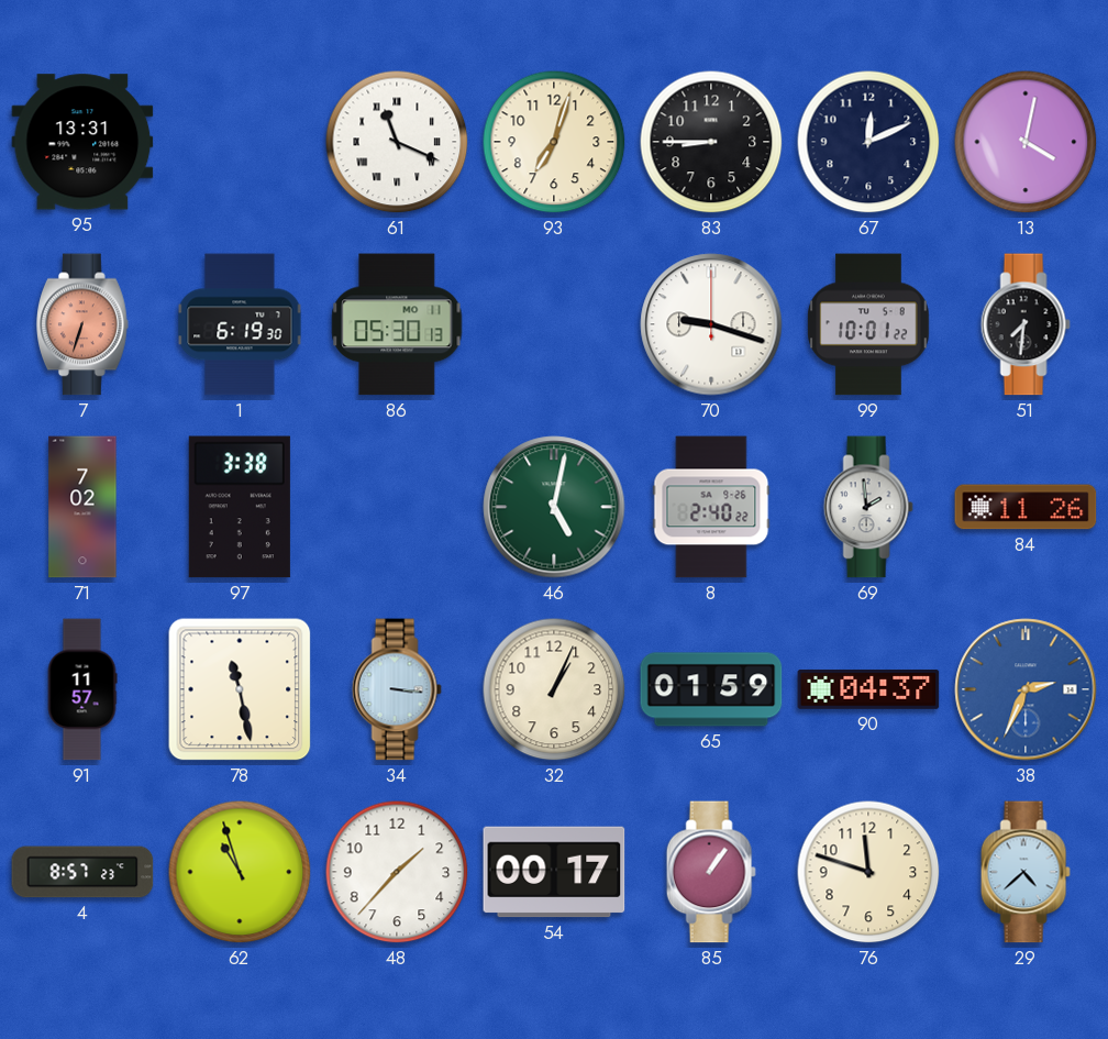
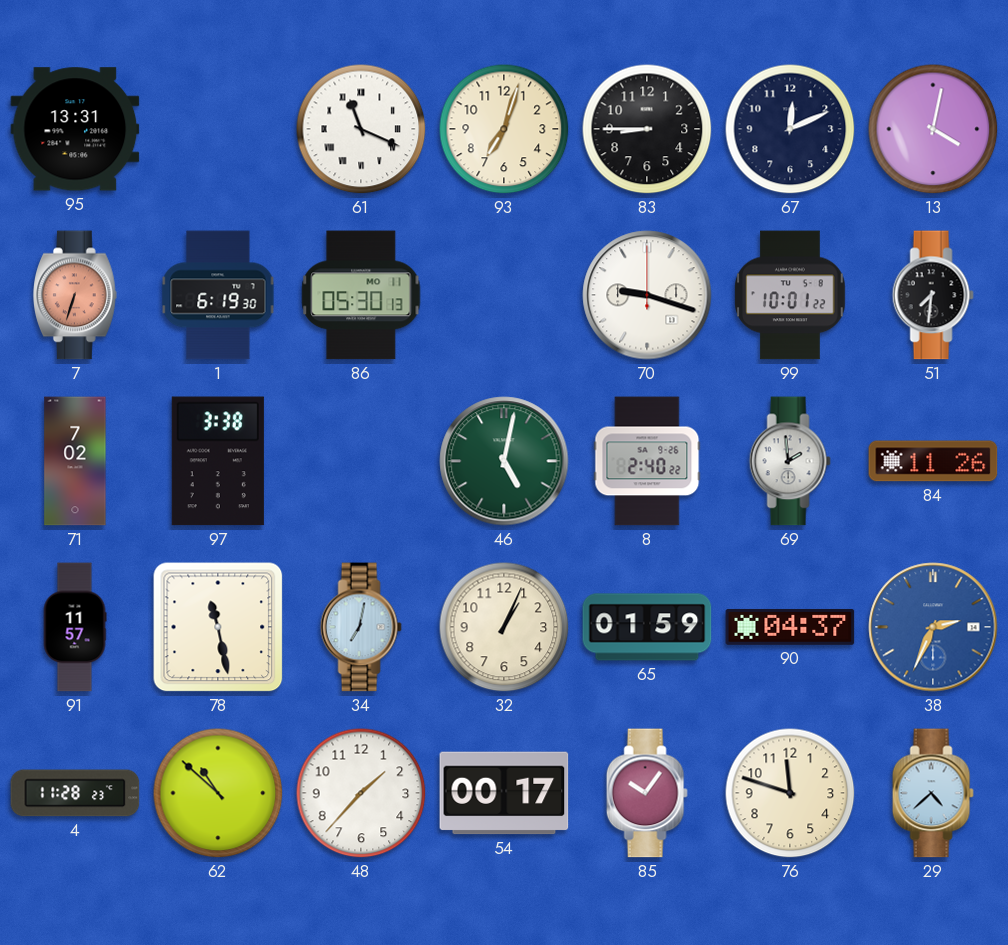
34: 3:16 -> 7:02
4: 8:57 -> 11:28
62: 10:57 -> 10:52
85: 1:06 -> 10:06
